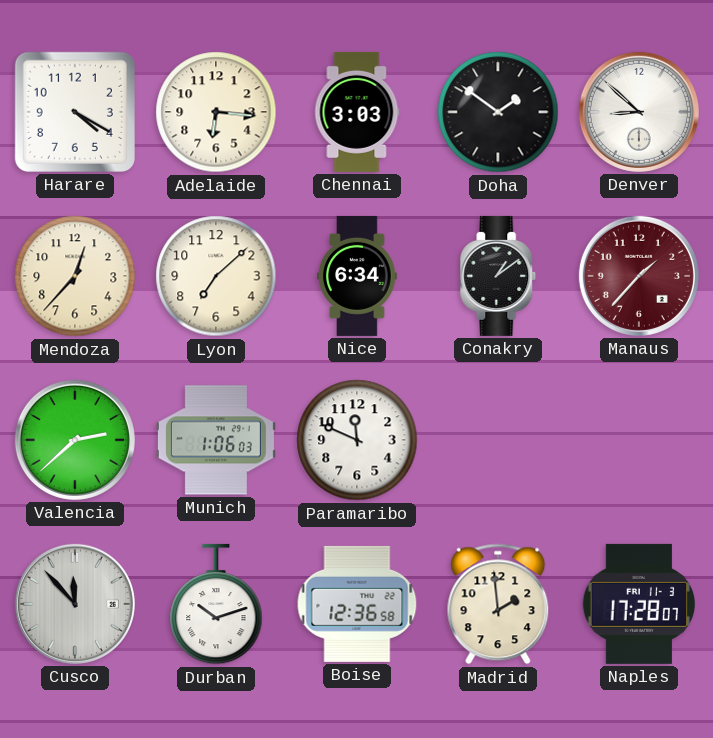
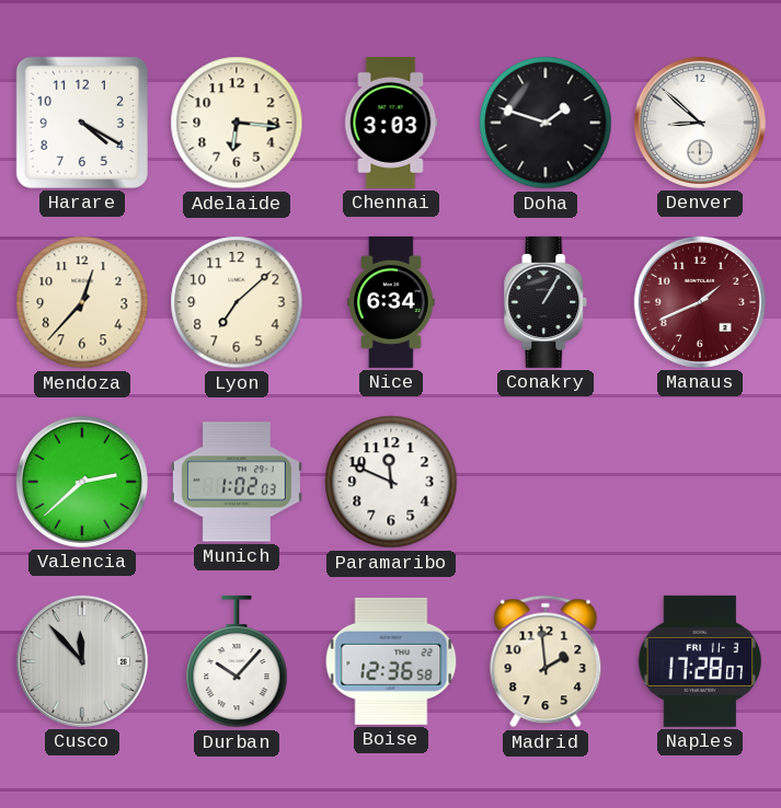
Doha: 1:51 -> 1:48
Conakry: 1:09 -> 1:05
Manaus: 1:37 -> 1:41
Munich: 1:06 -> 1:02
Durban: 10:12 -> 10:07
